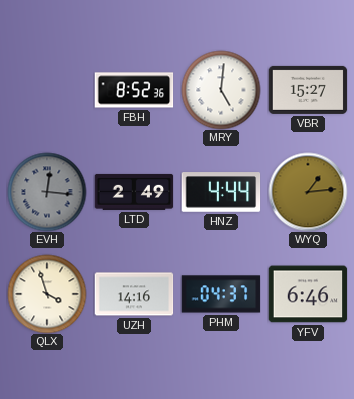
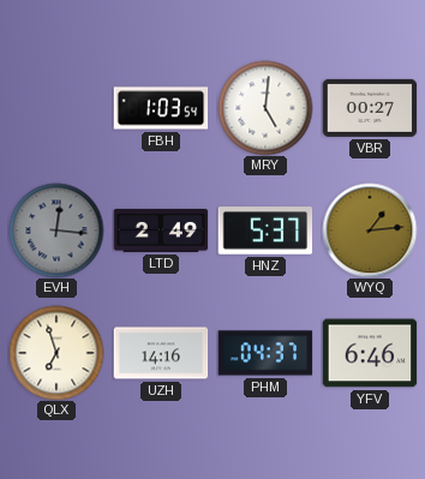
FBH: 8:52 -> 1:03
VBR: 15:27 -> 00:27
HNZ: 4:44 -> 5:37
QLX: 3:57 -> 6:57
